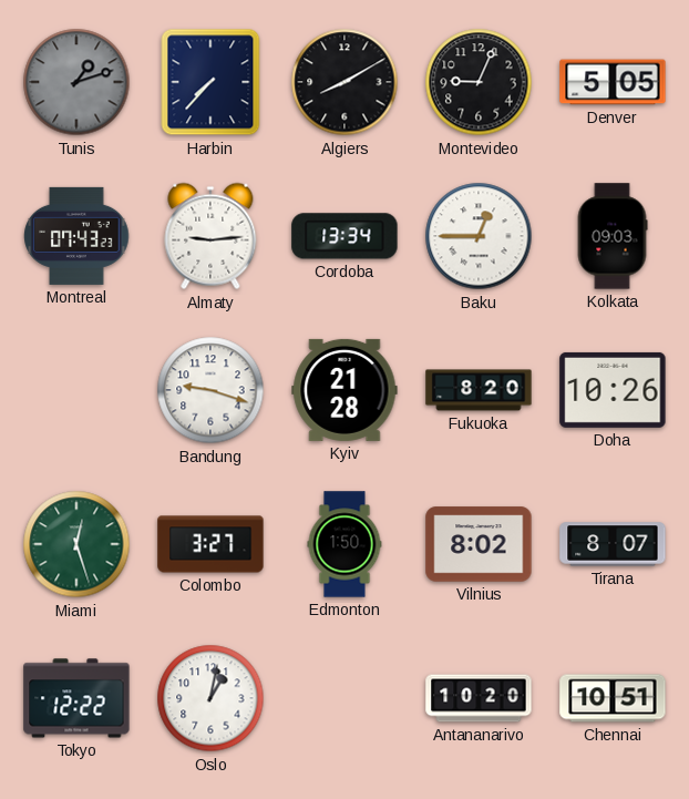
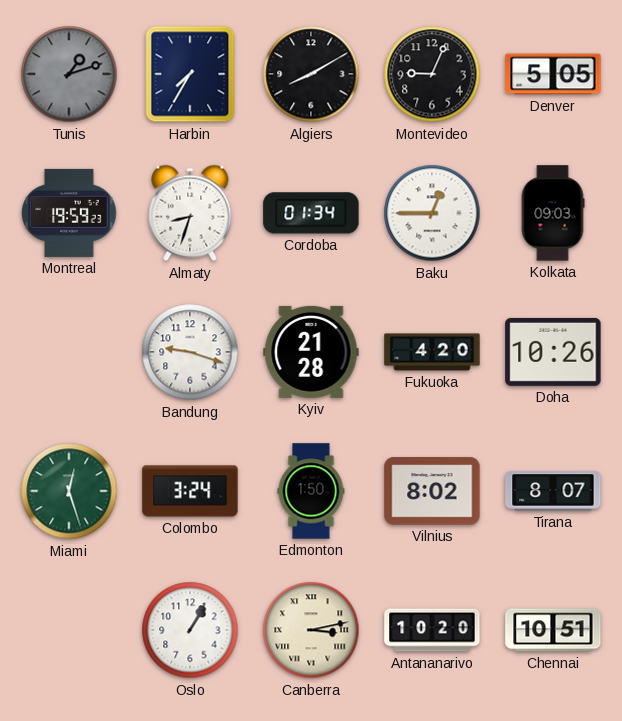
Harbin: 7:37 -> 7:35
Montreal: 07:43 -> 19:59
Almaty: 9:14 -> 8:33
Cordoba: 13:34 -> 01:34
Fukuoka: 8:20 -> 4:20
Colombo: 3:27 -> 3:24
Tokyo: 12:22 -> none
Oslo: 1:02 -> 1:05
Canberra: none -> 3:13
